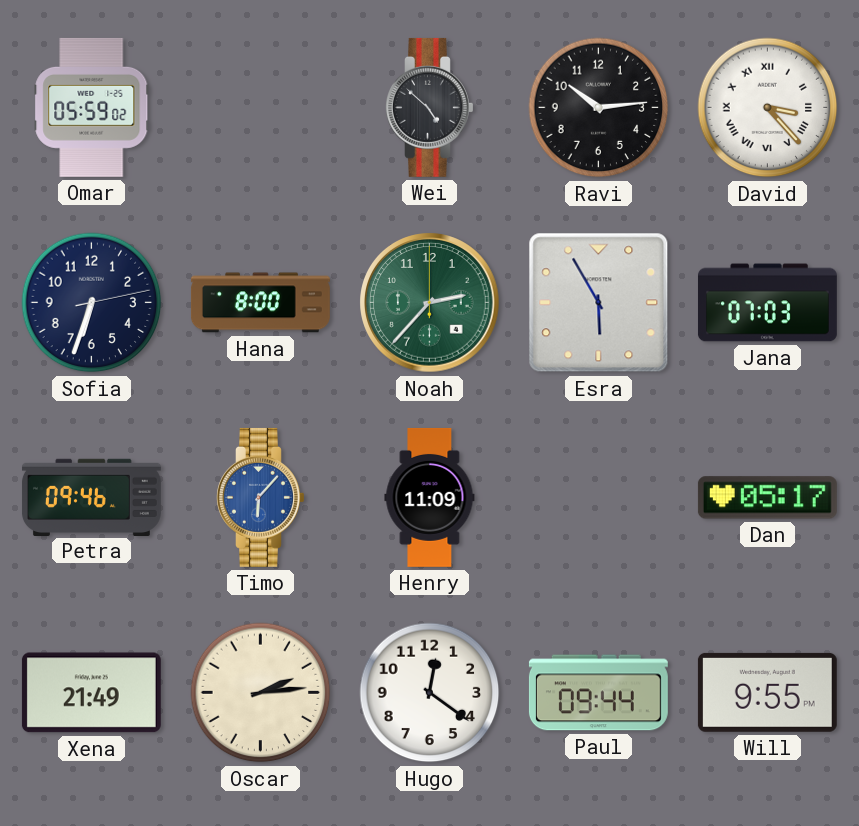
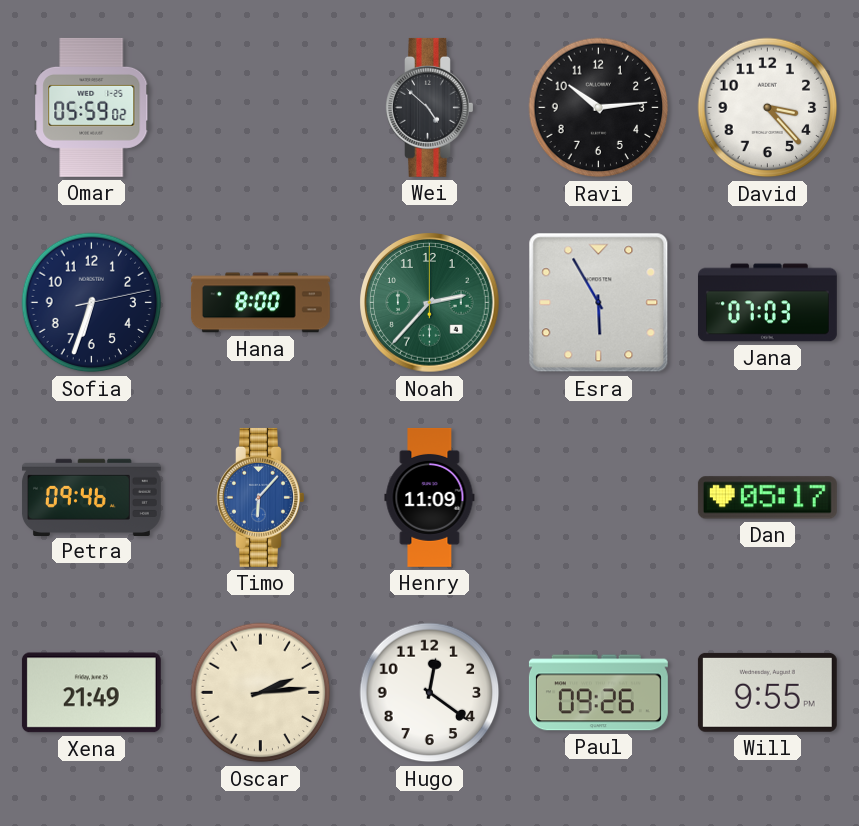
David numerals: Roman -> Arabic
Paul: 09:44 -> 09:26
